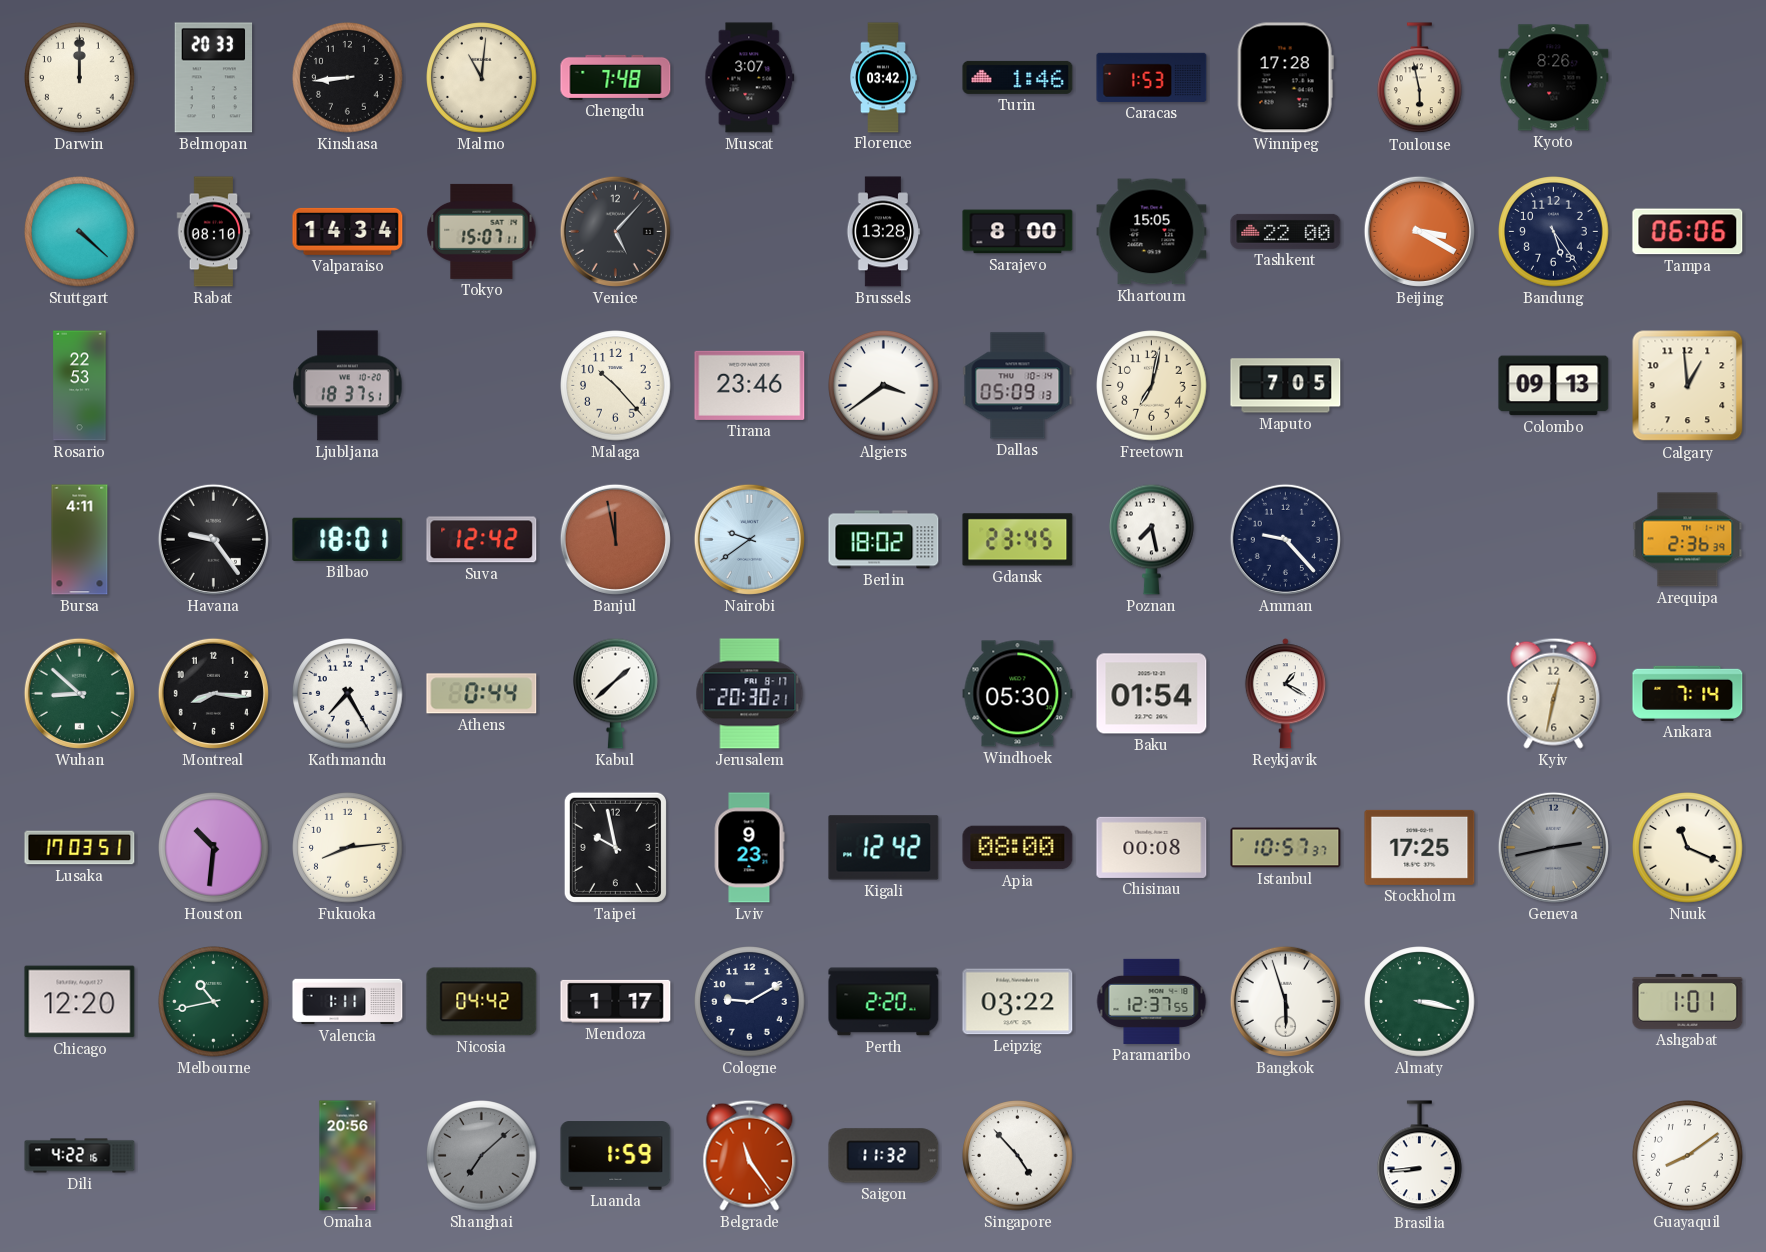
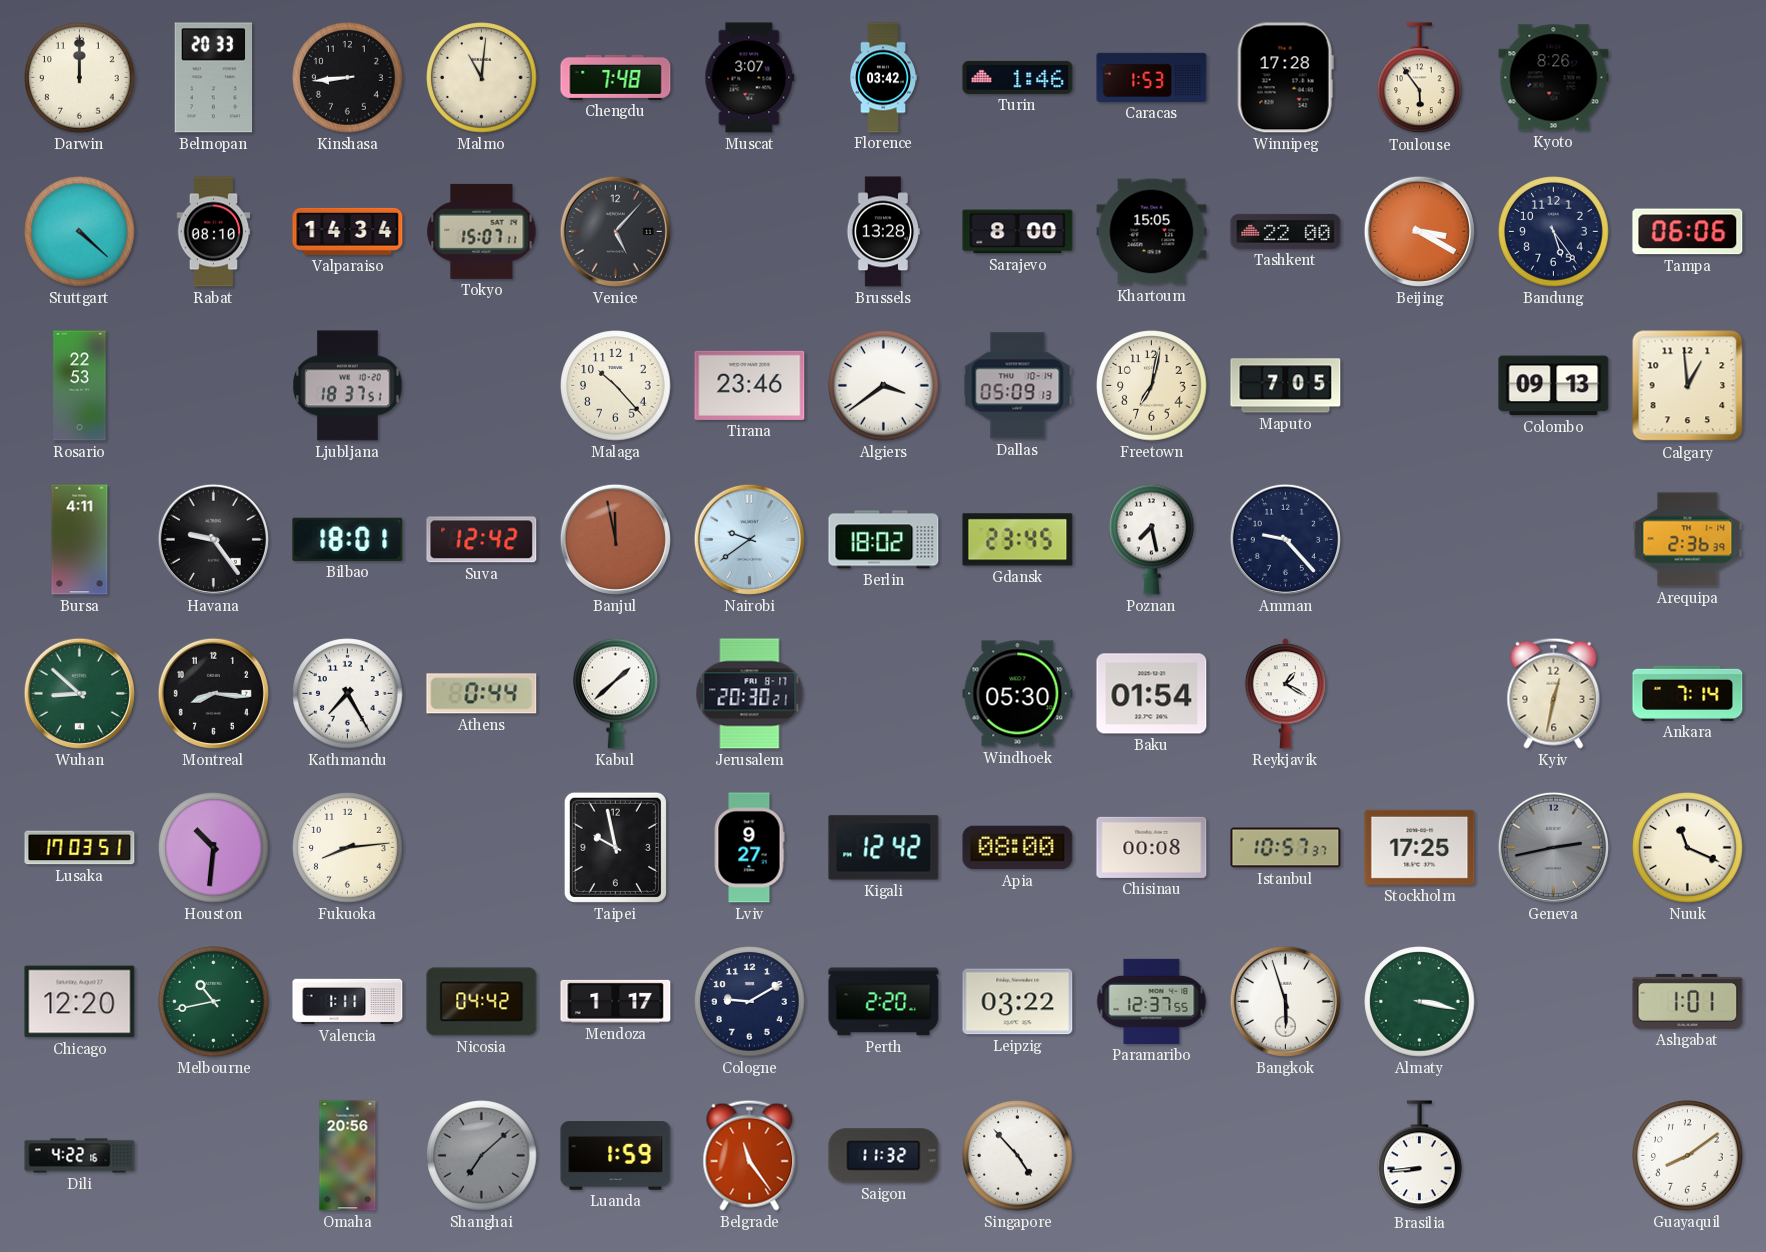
Toulouse: 5:58 -> 5:54
Lviv: 9:23 -> 9:27
